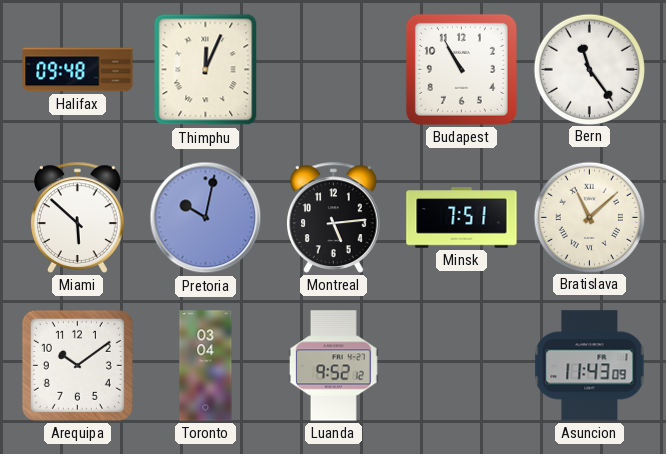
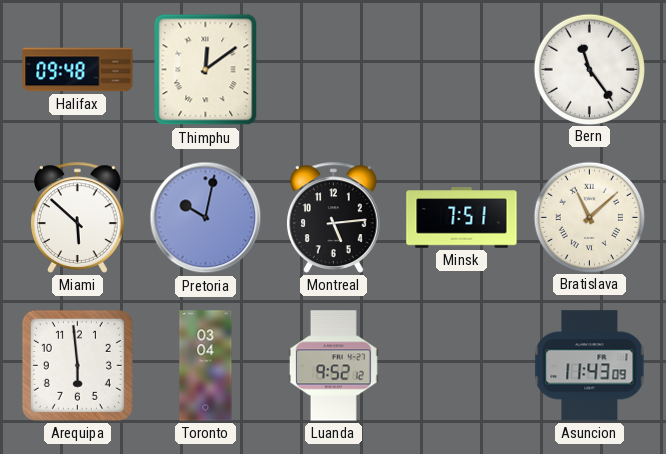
Thimphu: 12:04 -> 12:09
Budapest: 10:55 -> none
Arequipa: 10:09 -> 5:59
